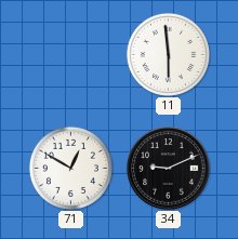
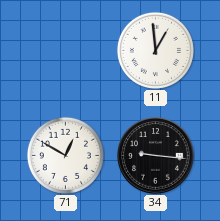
11: 5:59 -> 12:59
34: 9:11 -> 9:16
